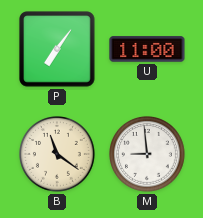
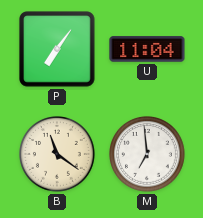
U: 11:00 -> 11:04
M: 8:59 -> 6:59
